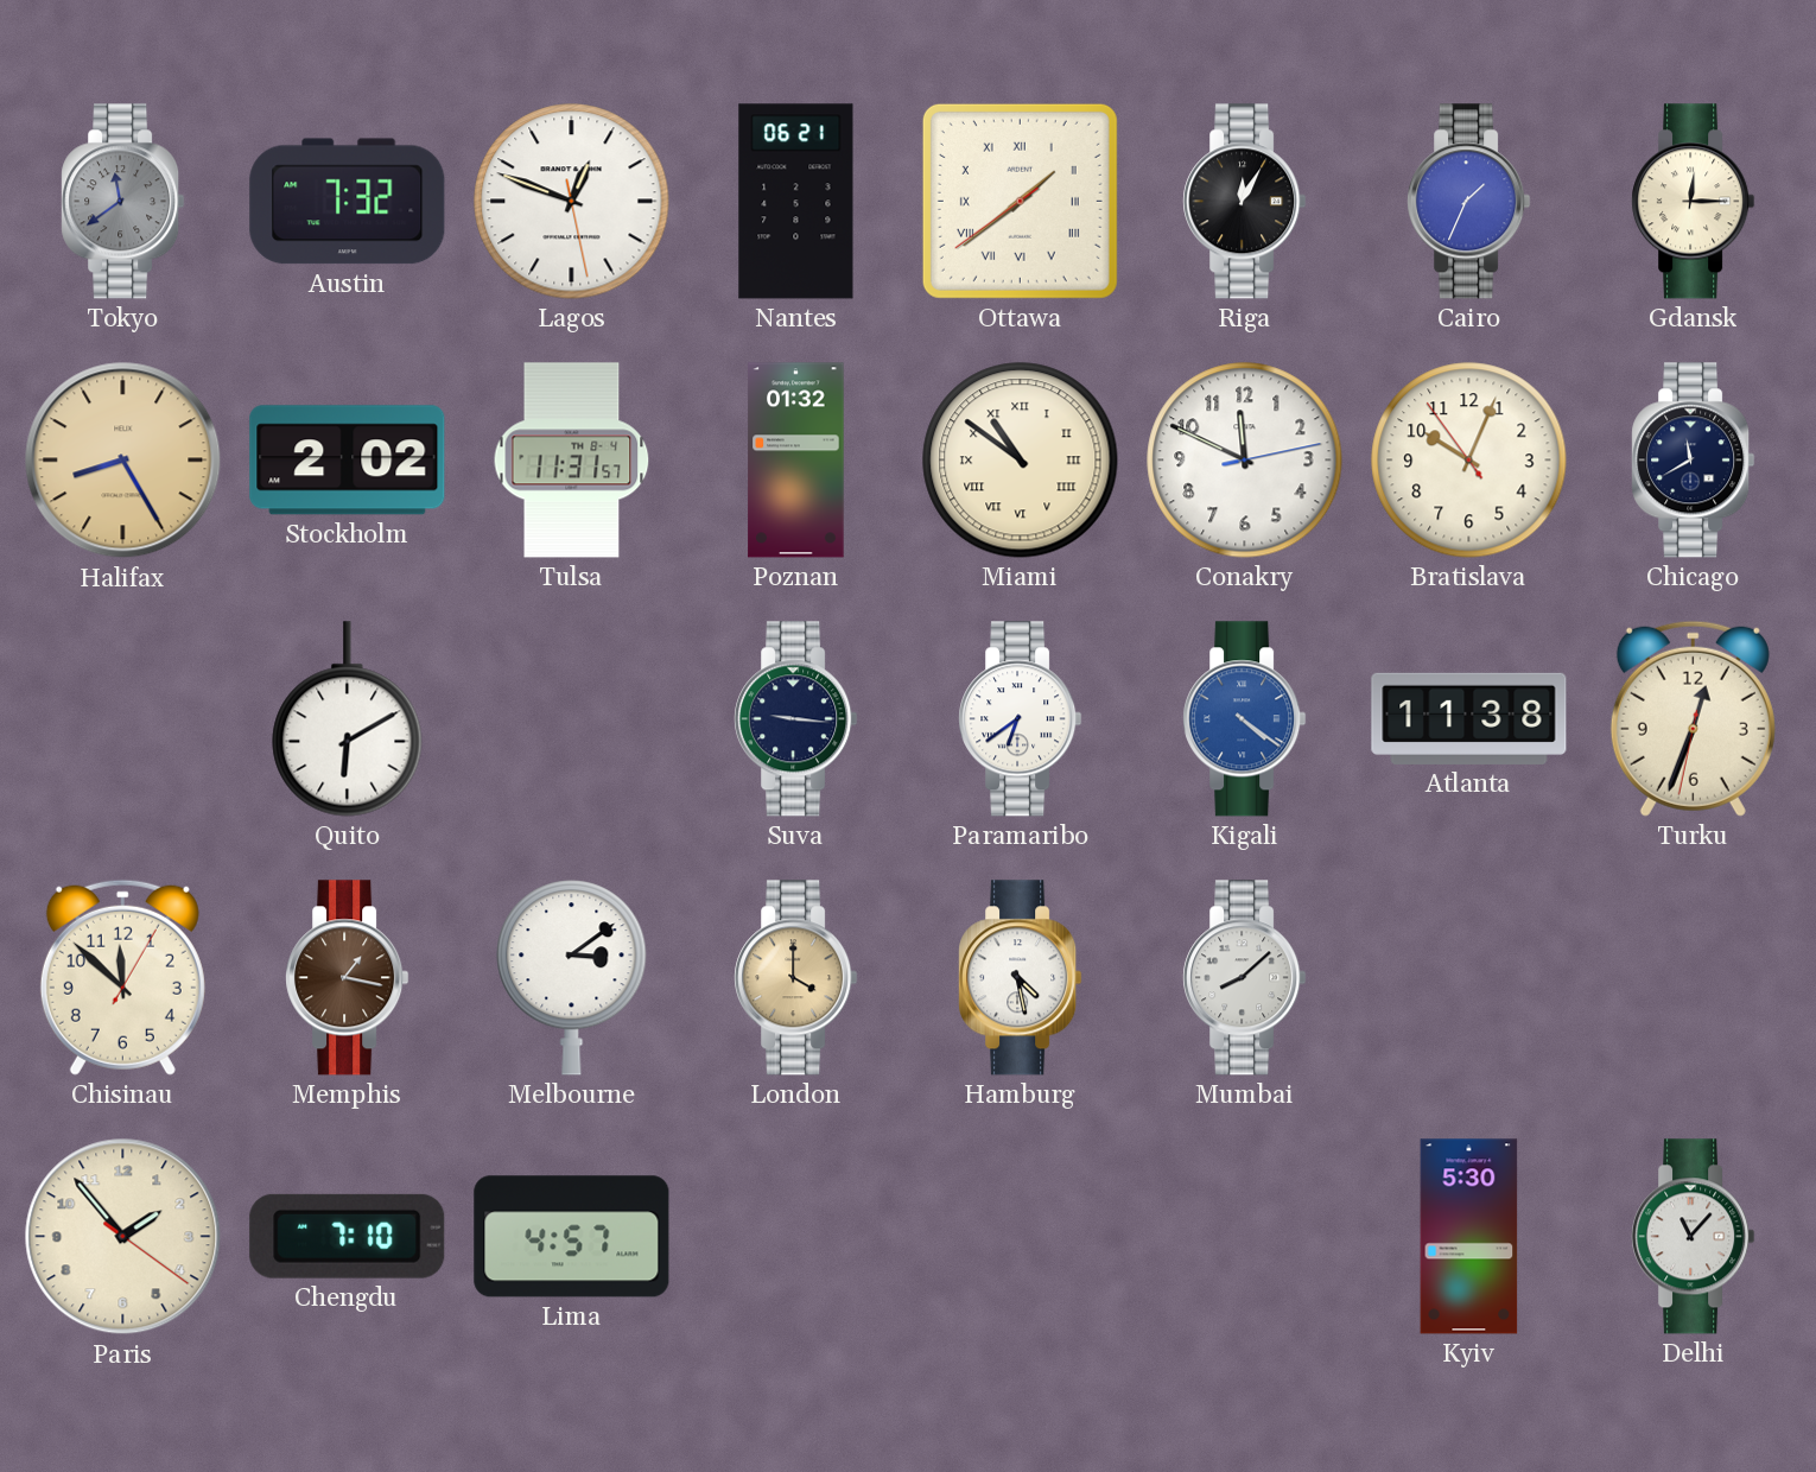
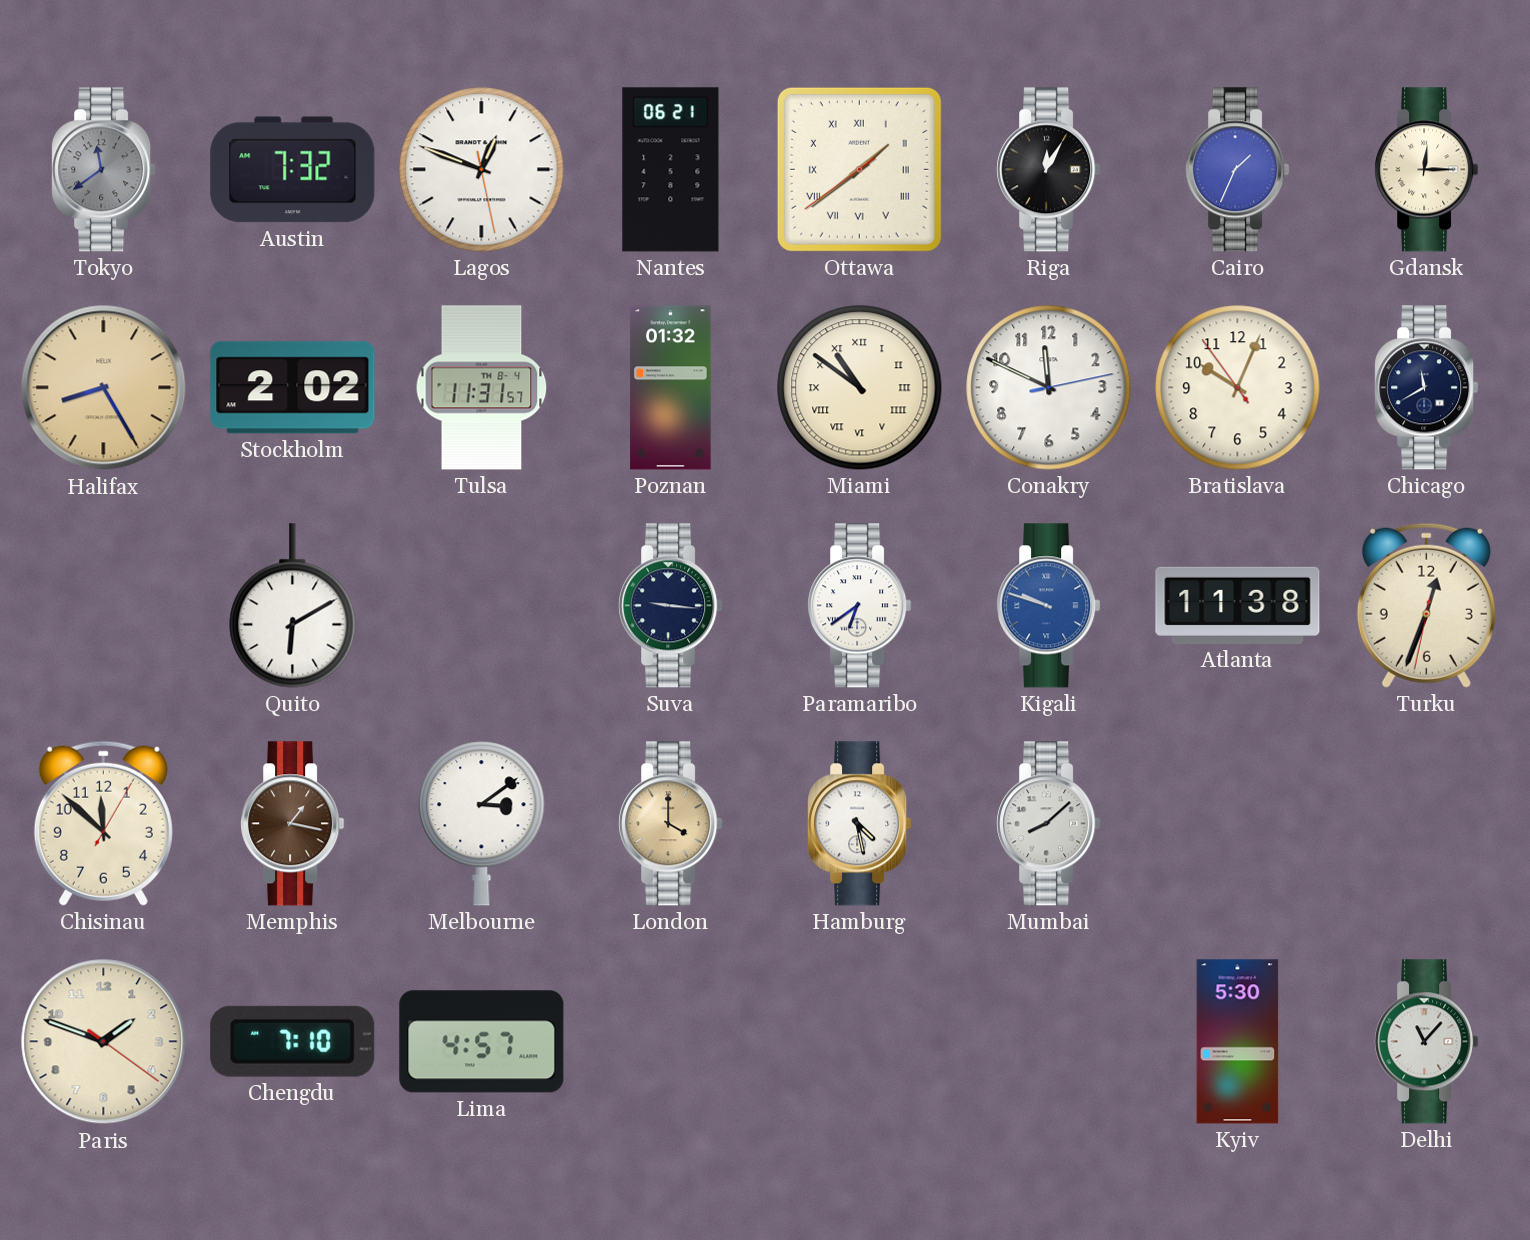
Kigali: 4:21 -> 9:48
Paris: 1:53 -> 1:48
